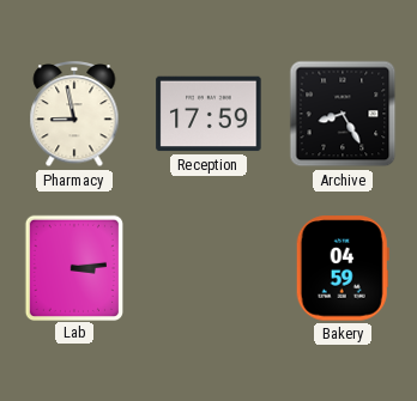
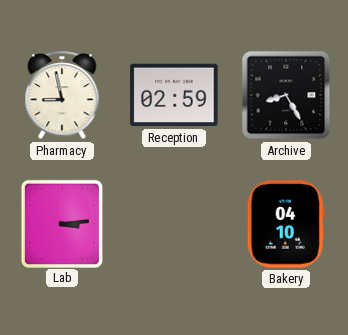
Reception: 17:59 -> 02:59
Bakery: 04:59 -> 04:10
